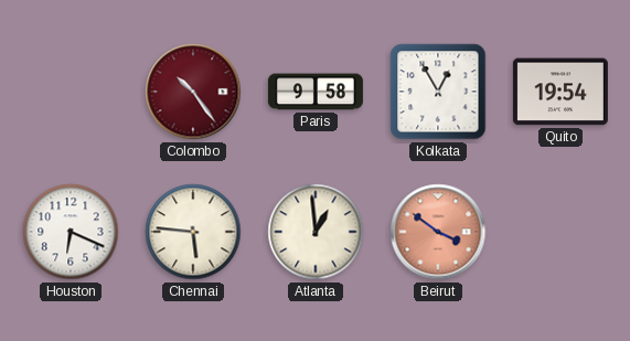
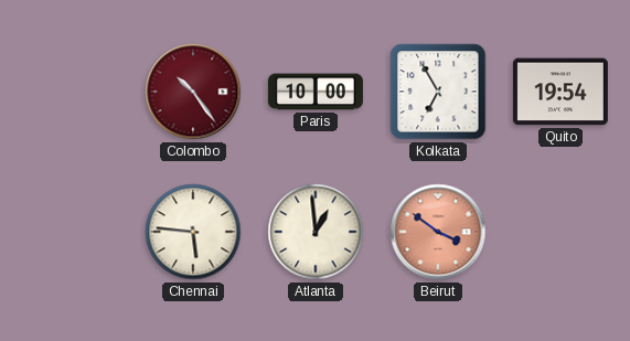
Paris: 9:58 -> 10:00
Kolkata: 12:55 -> 6:55
Houston: 6:19 -> none
